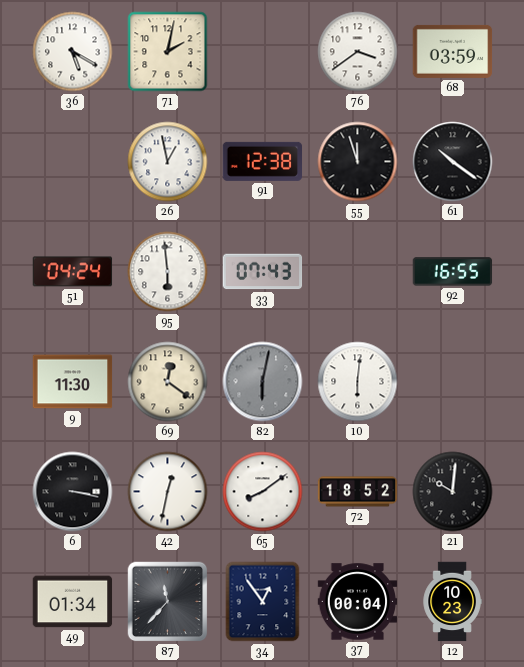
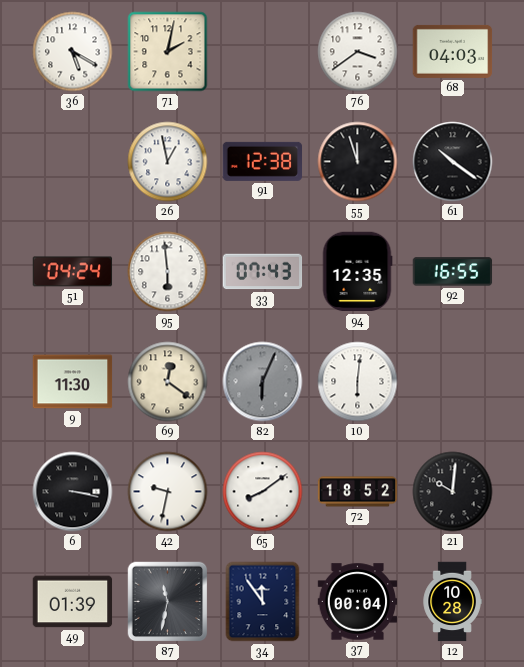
68: 03:59 -> 04:03
94: none -> 12:35
82: 6:02 -> 6:04
42: 12:32 -> 9:32
49: 01:34 -> 01:39
87: 11:37 -> 11:32
34: 12:54 -> 11:54
12: 10:23 -> 10:28
